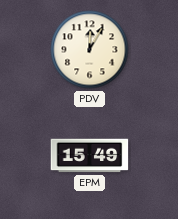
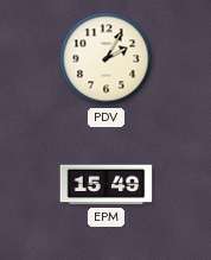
PDV: 12:05 -> 2:05
